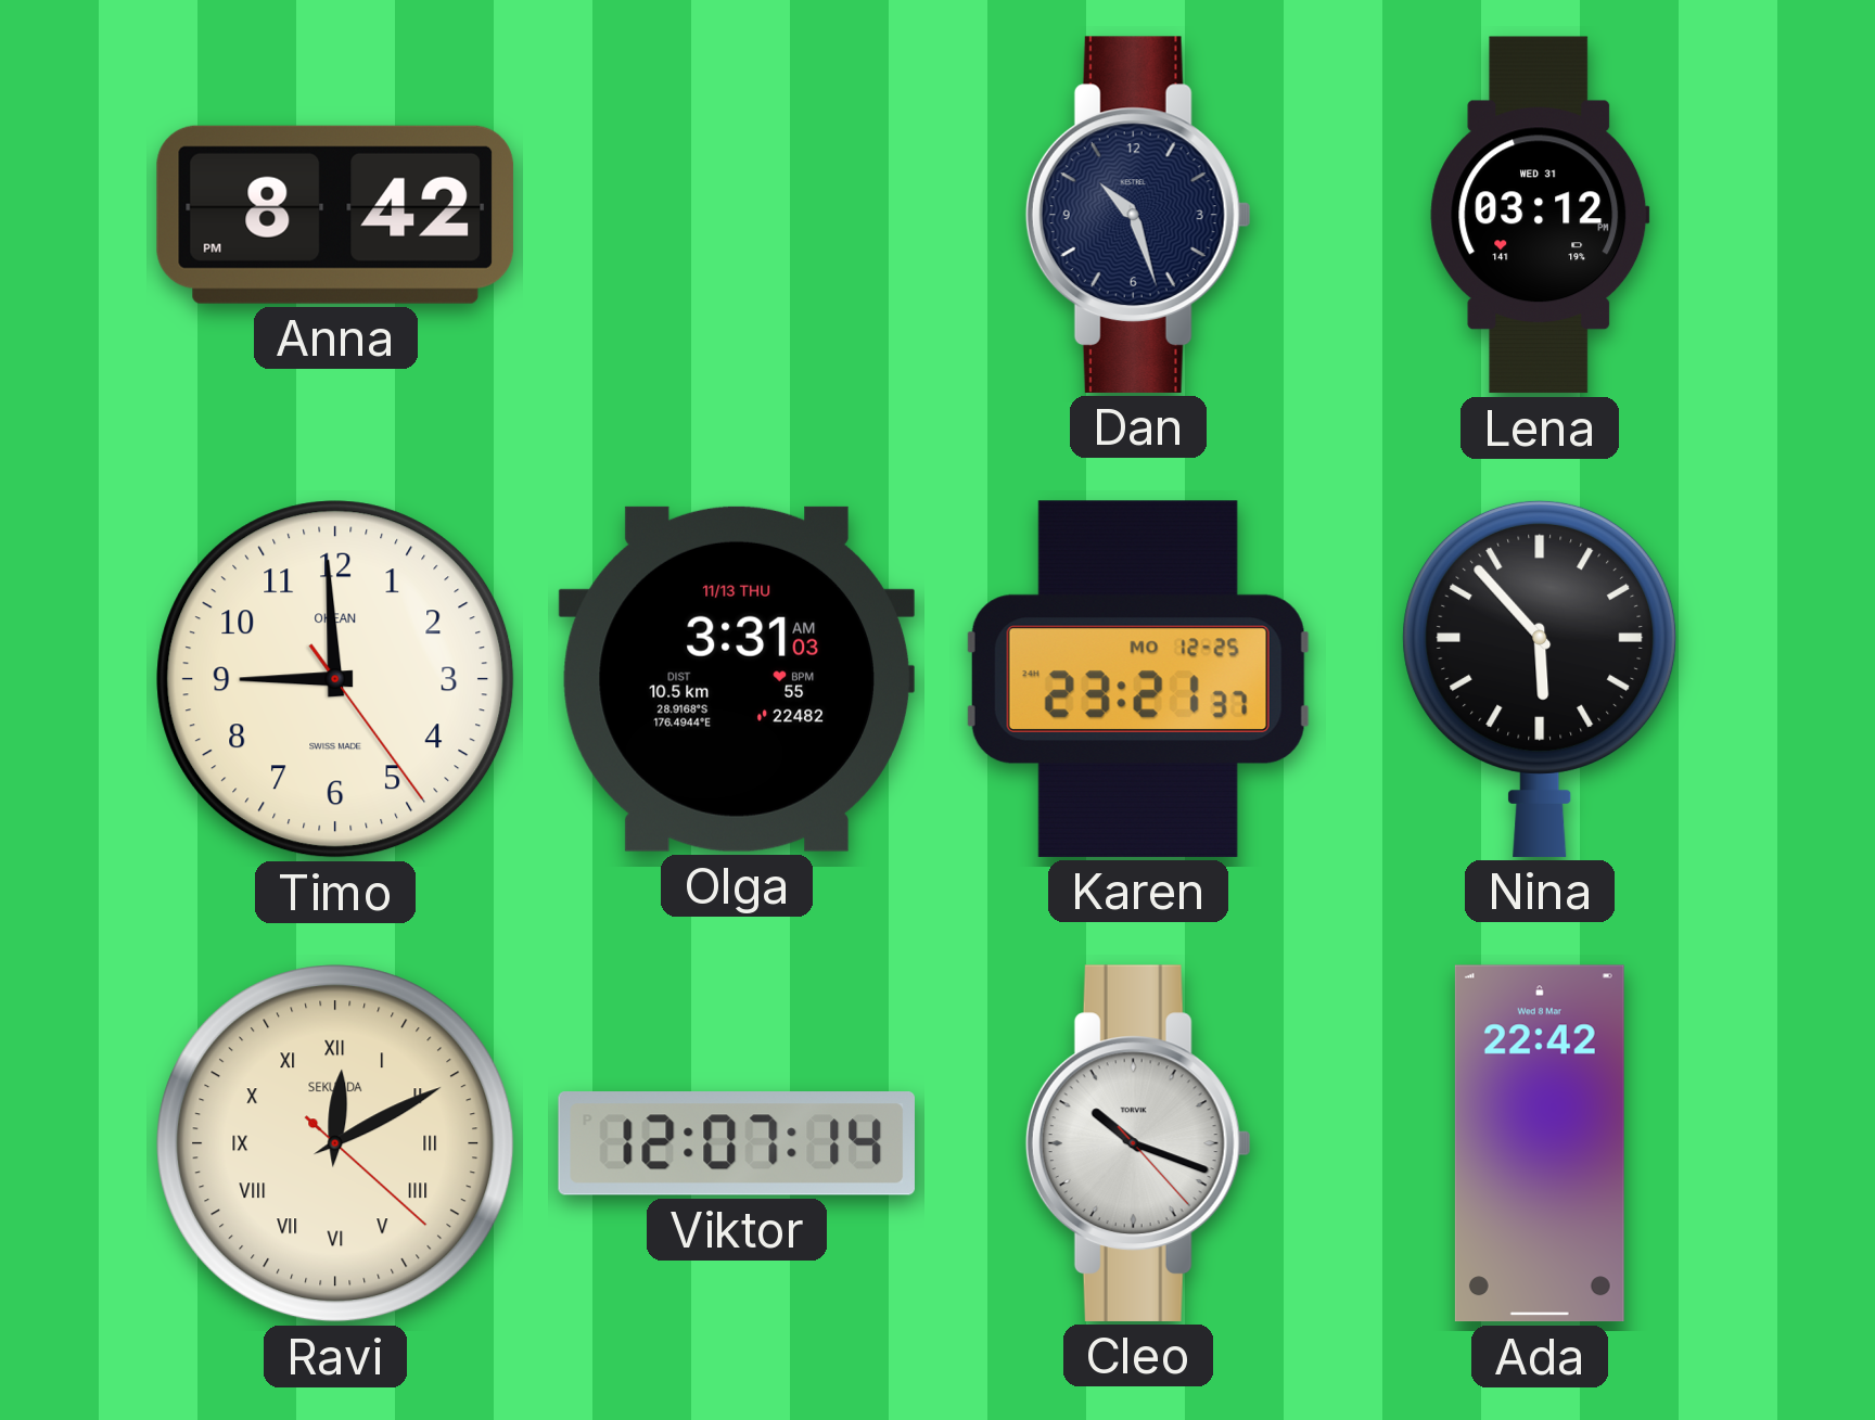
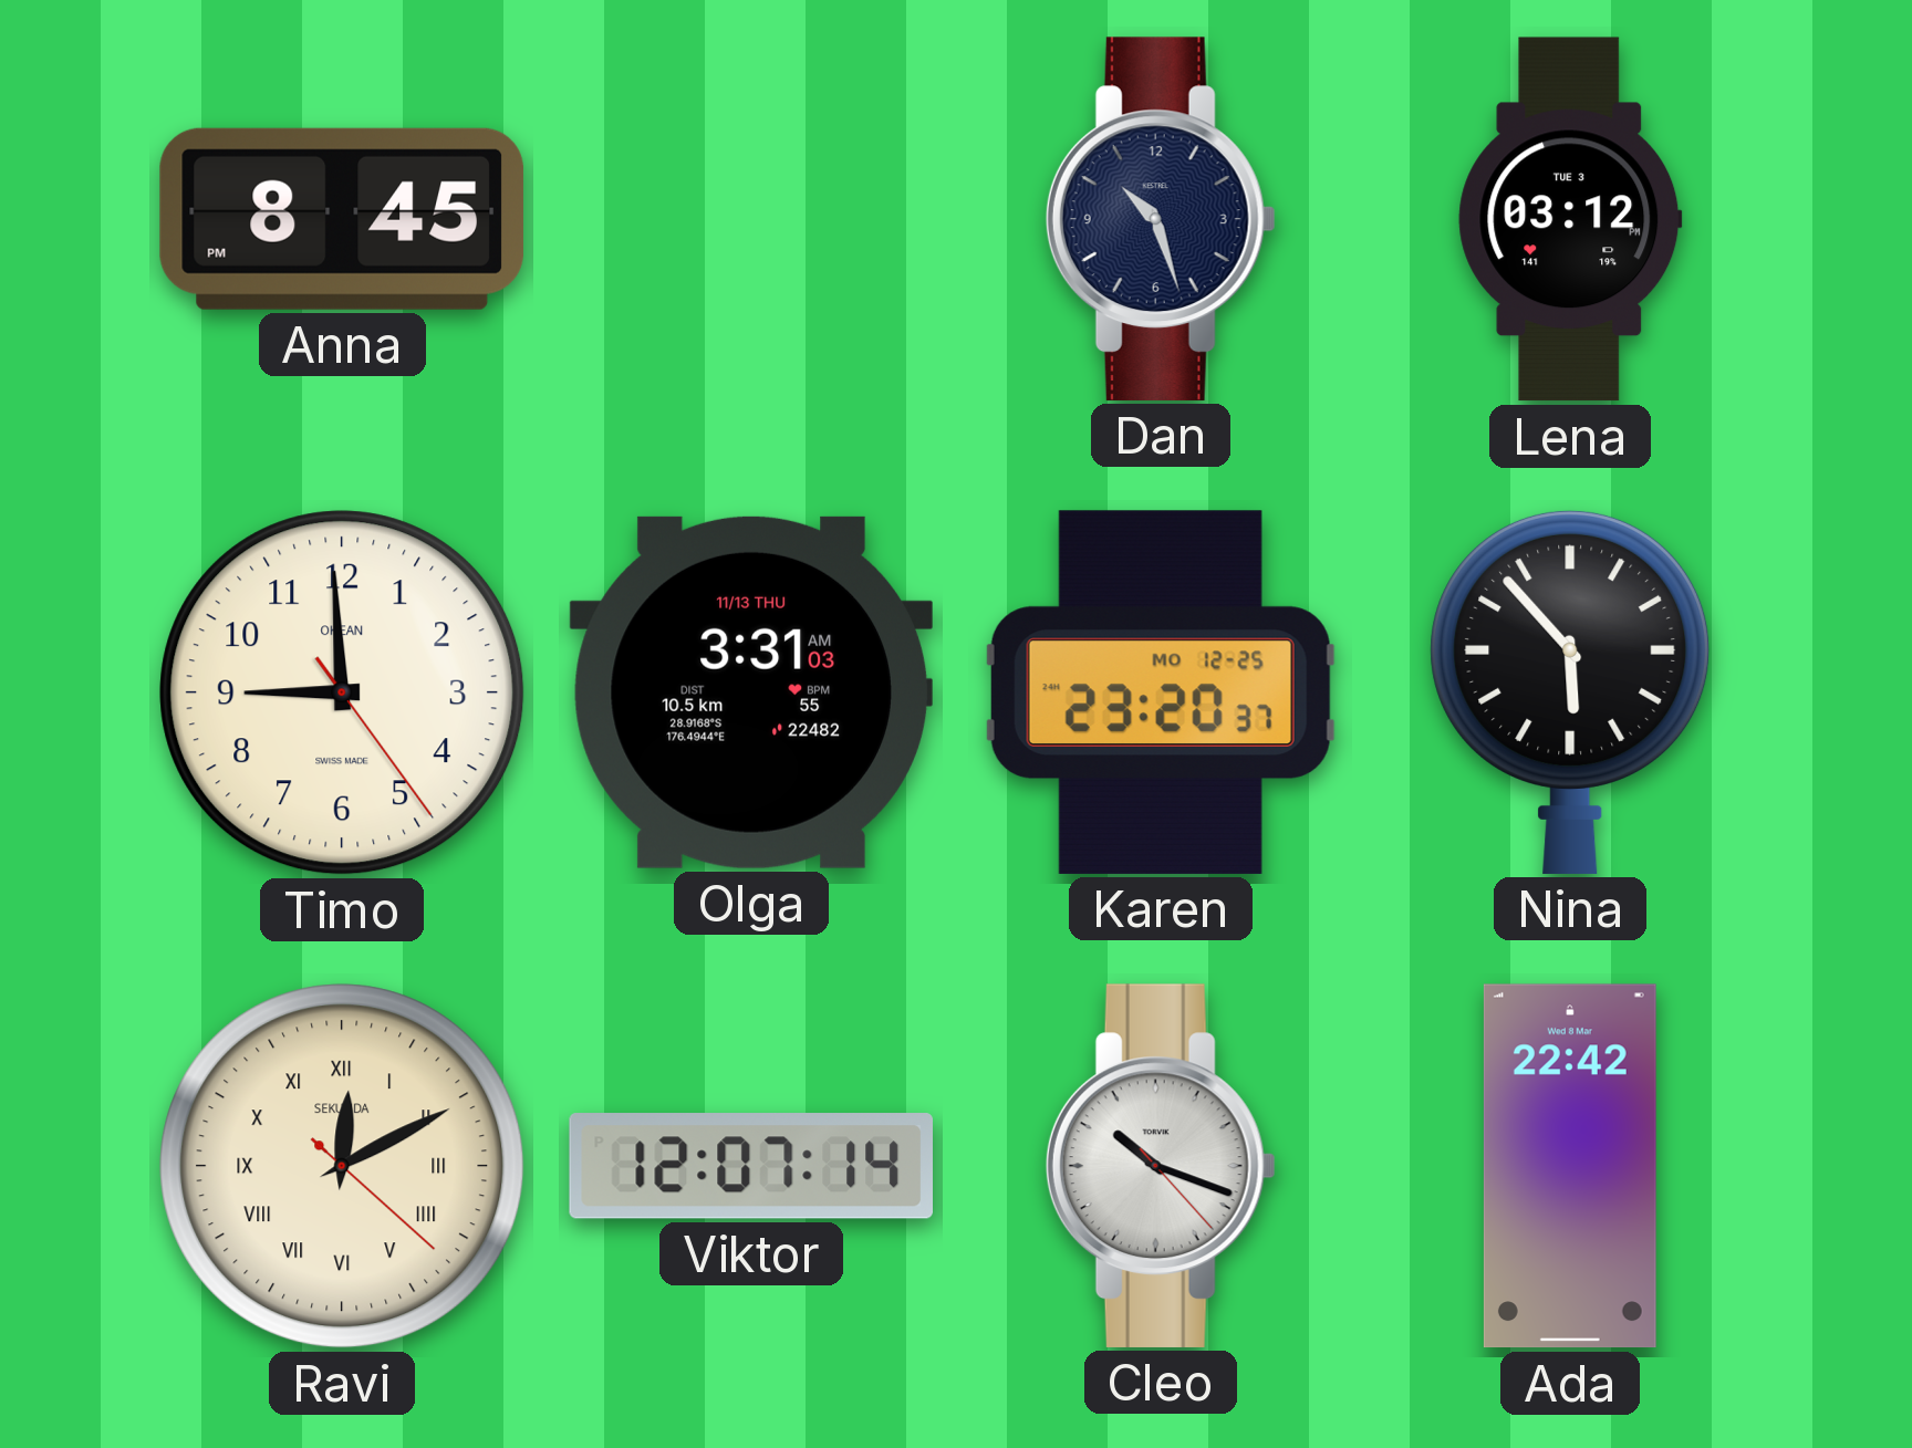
Anna: 8:42 -> 8:45
Lena date: WED 31 -> TUE 3
Karen: 23:21 -> 23:20
